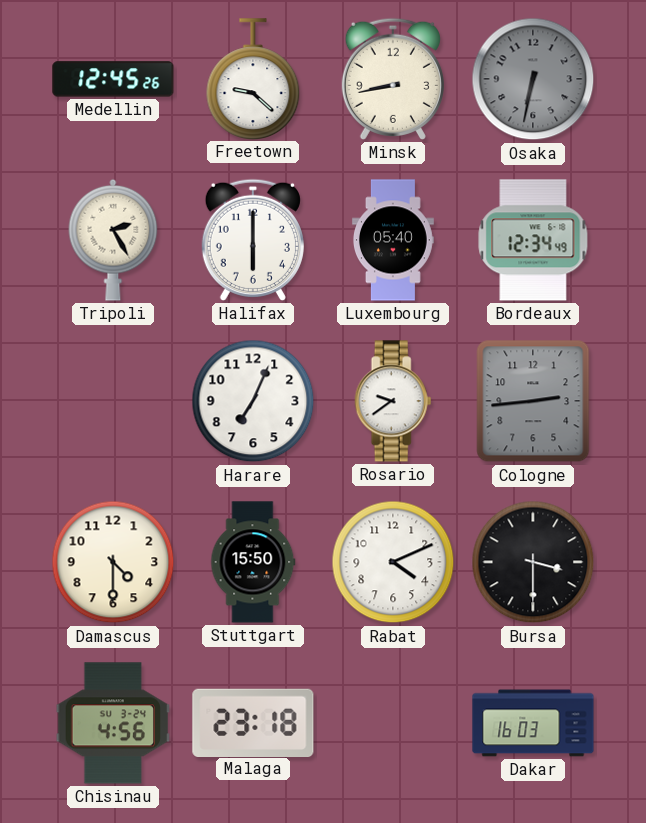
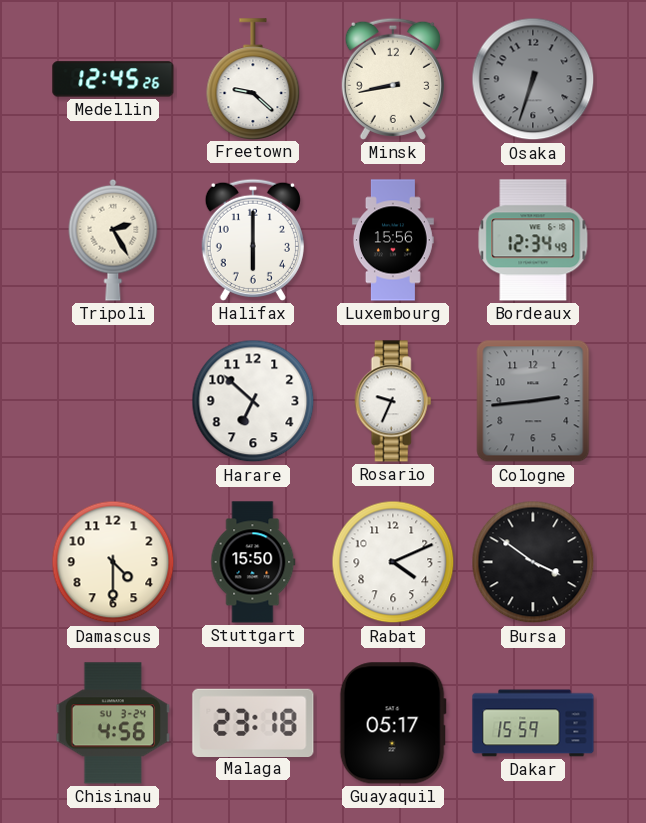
Osaka: 6:32 -> 6:33
Luxembourg: 05:40 -> 15:56
Harare: 7:04 -> 6:52
Rosario: 9:39 -> 9:34
Bursa: 3:30 -> 3:51
Guayaquil: none -> 05:17
Dakar: 16:03 -> 15:59
